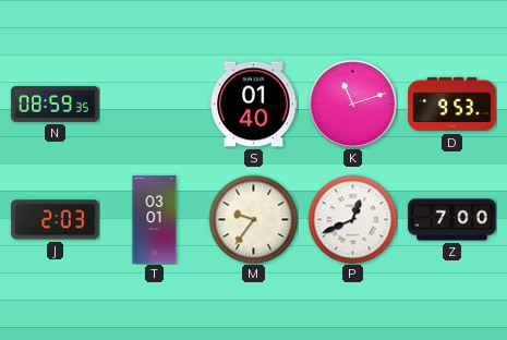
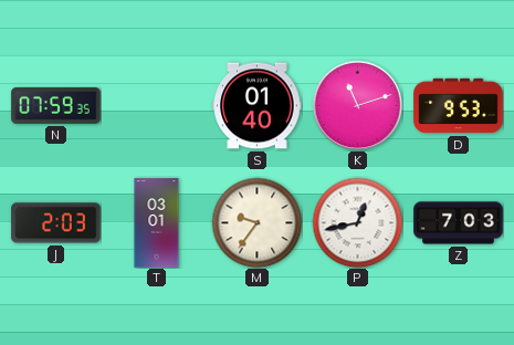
N: 08:59 -> 07:59
P: 12:41 -> 12:43
Z: 7:00 -> 7:03
